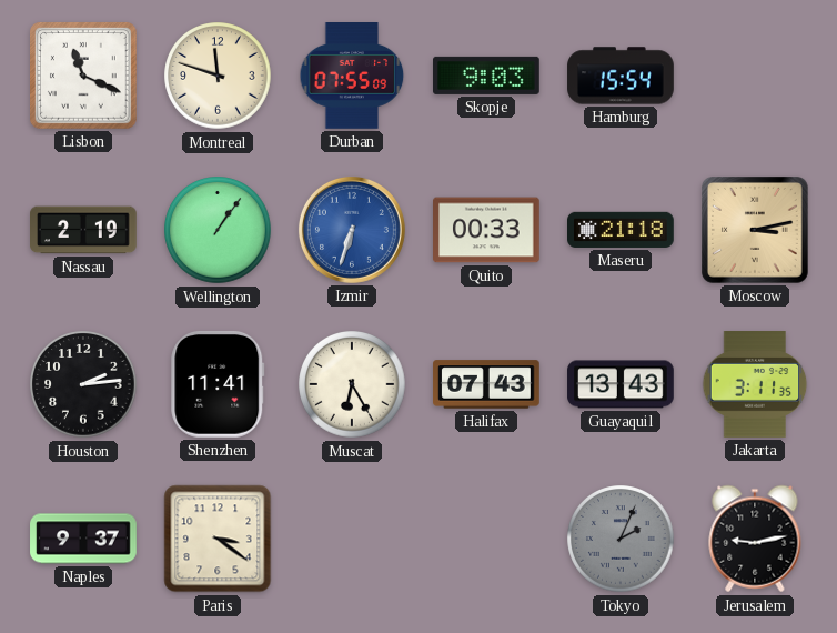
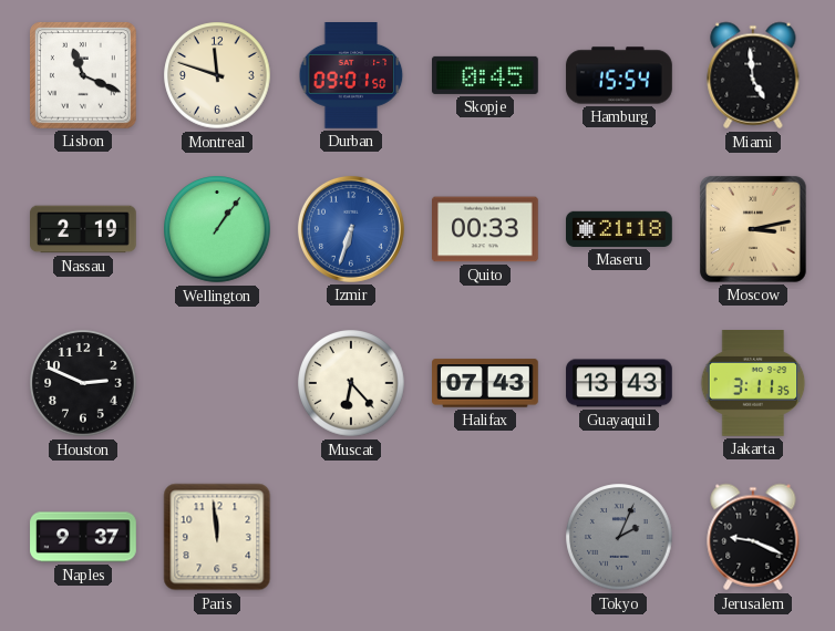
Durban: 07:55 -> 09:01
Skopje: 9:03 -> 0:45
Miami: none -> 4:59
Houston: 2:14 -> 2:49
Shenzhen: 11:41 -> none
Muscat: 6:25 -> 6:23
Paris: 3:21 -> 11:59
Jerusalem: 9:13 -> 9:19
